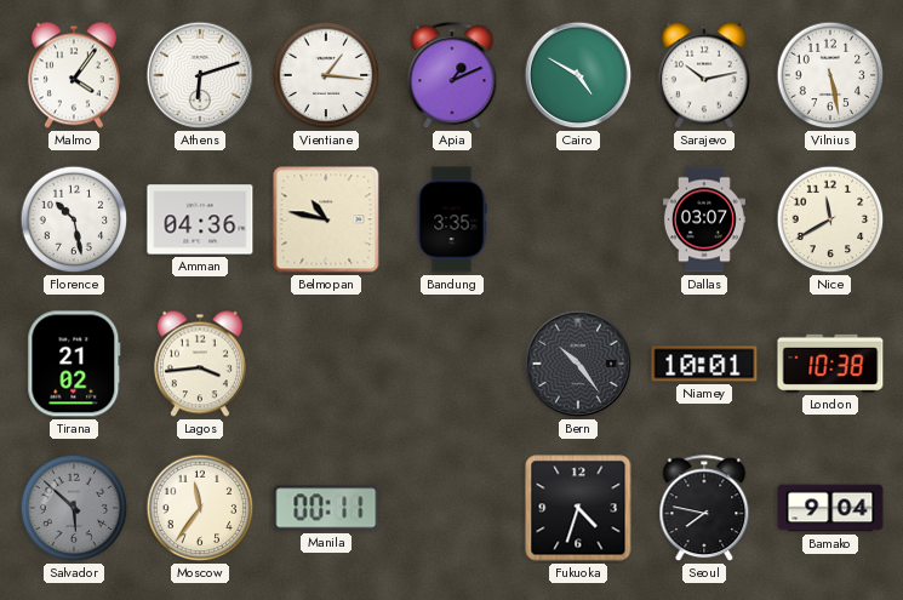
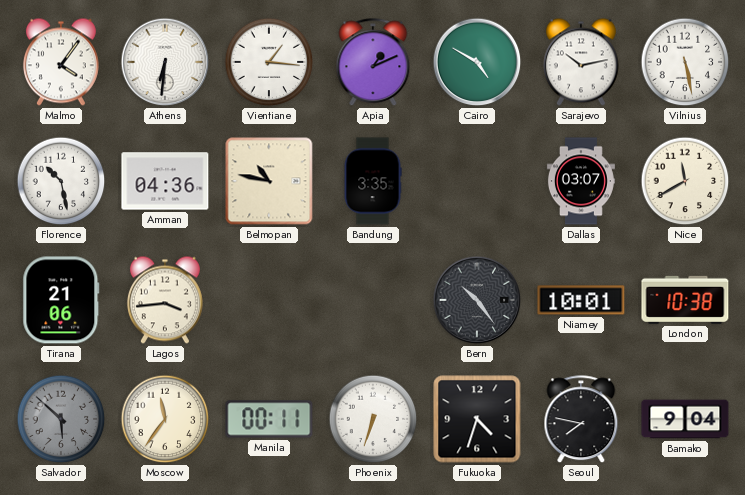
Athens: 6:12 -> 6:31
Tirana: 21:02 -> 21:06
Phoenix: none -> 6:33
